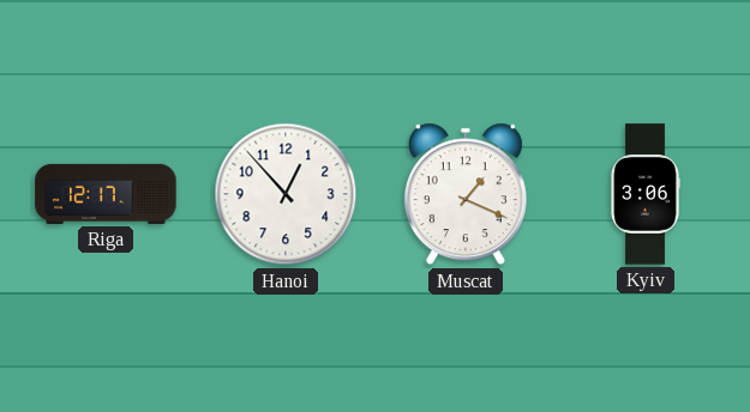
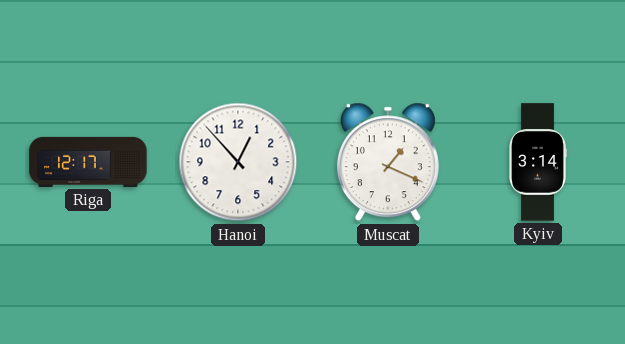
Kyiv: 3:06 -> 3:14
